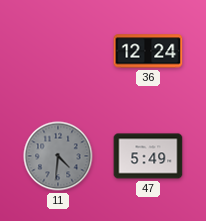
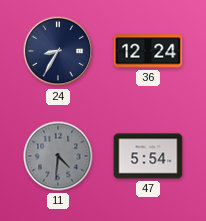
24: none -> 8:35
47: 5:49 -> 5:54
